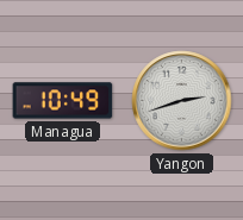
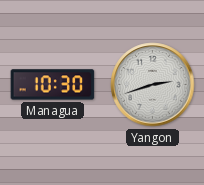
Managua: 10:49 -> 10:30
